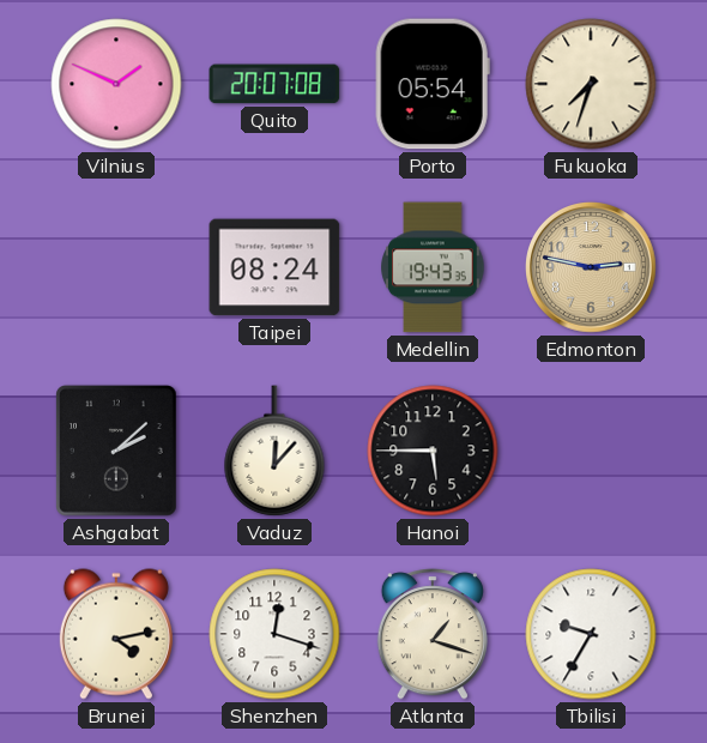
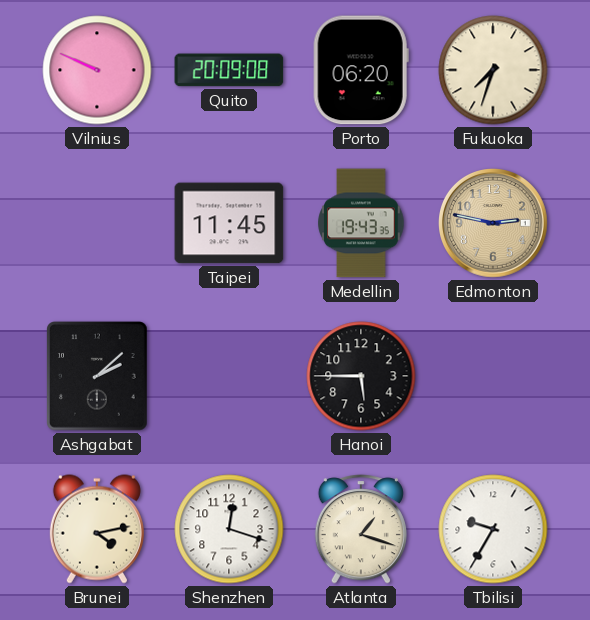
Vilnius: 1:49 -> 9:49
Quito: 20:07 -> 20:09
Porto: 05:54 -> 06:20
Taipei: 08:24 -> 11:45
Vaduz: 12:07 -> none
